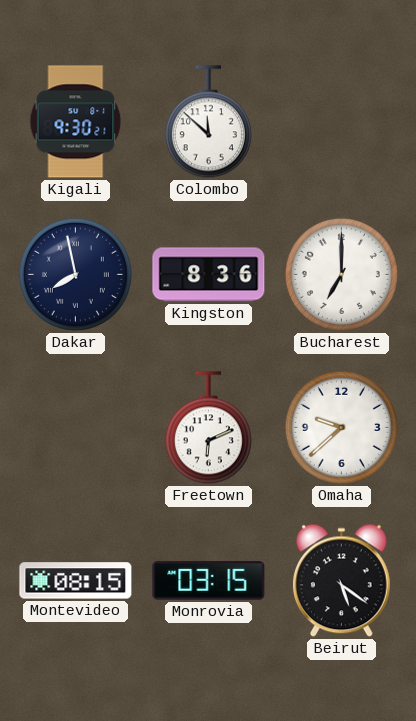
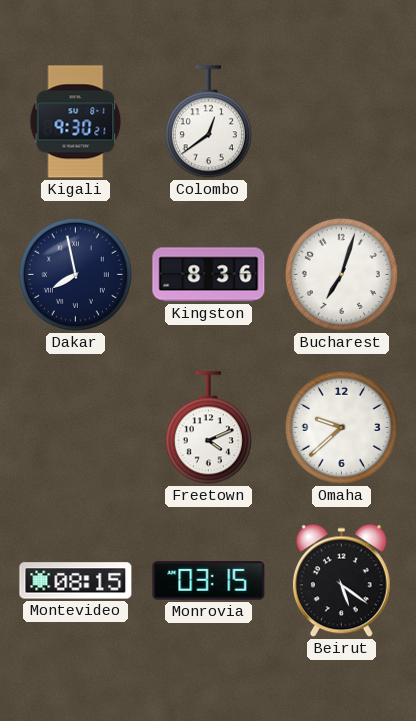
Colombo: 11:52 -> 12:39
Bucharest: 7:00 -> 7:03
Freetown: 6:11 -> 4:11
